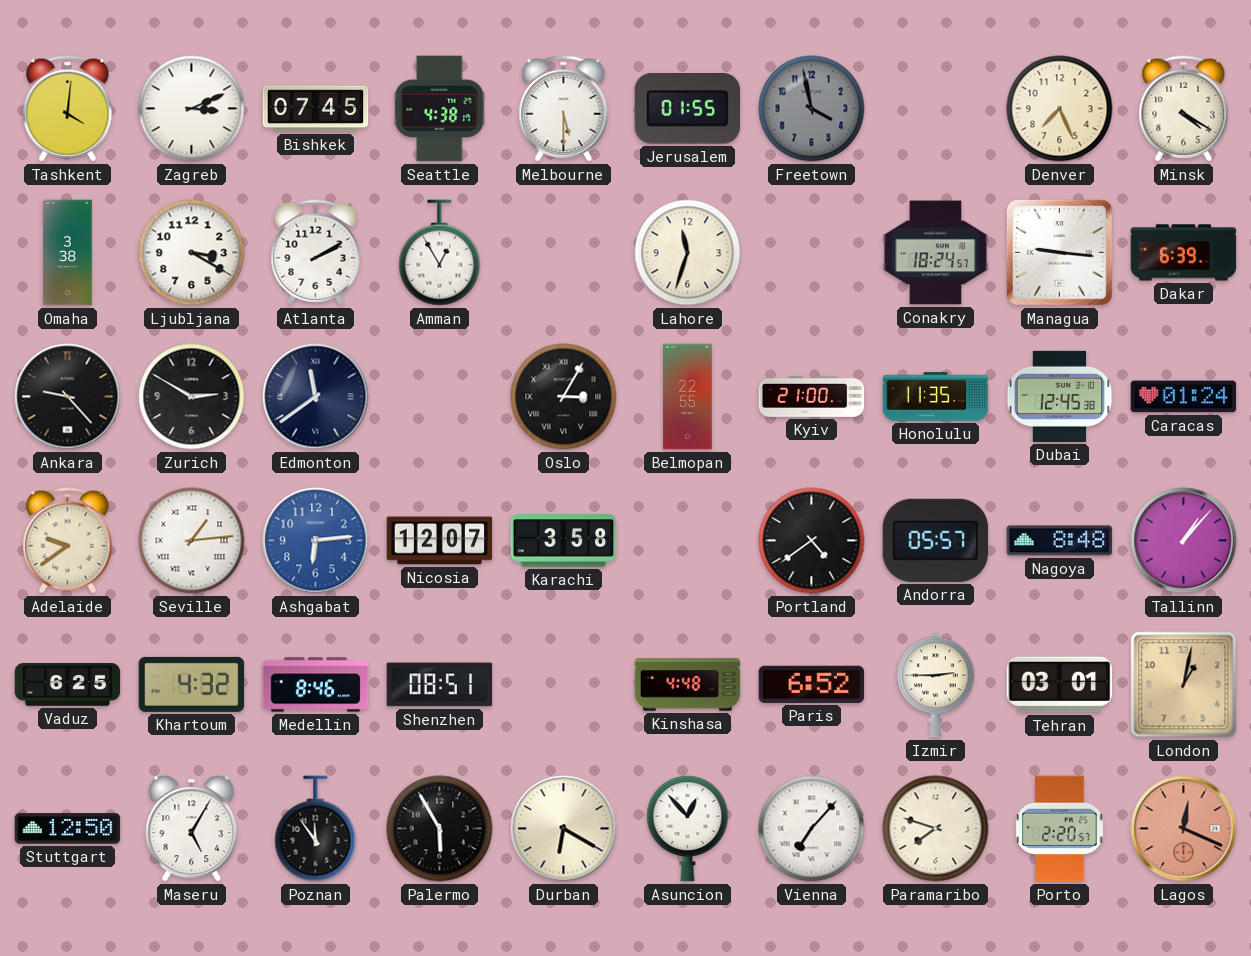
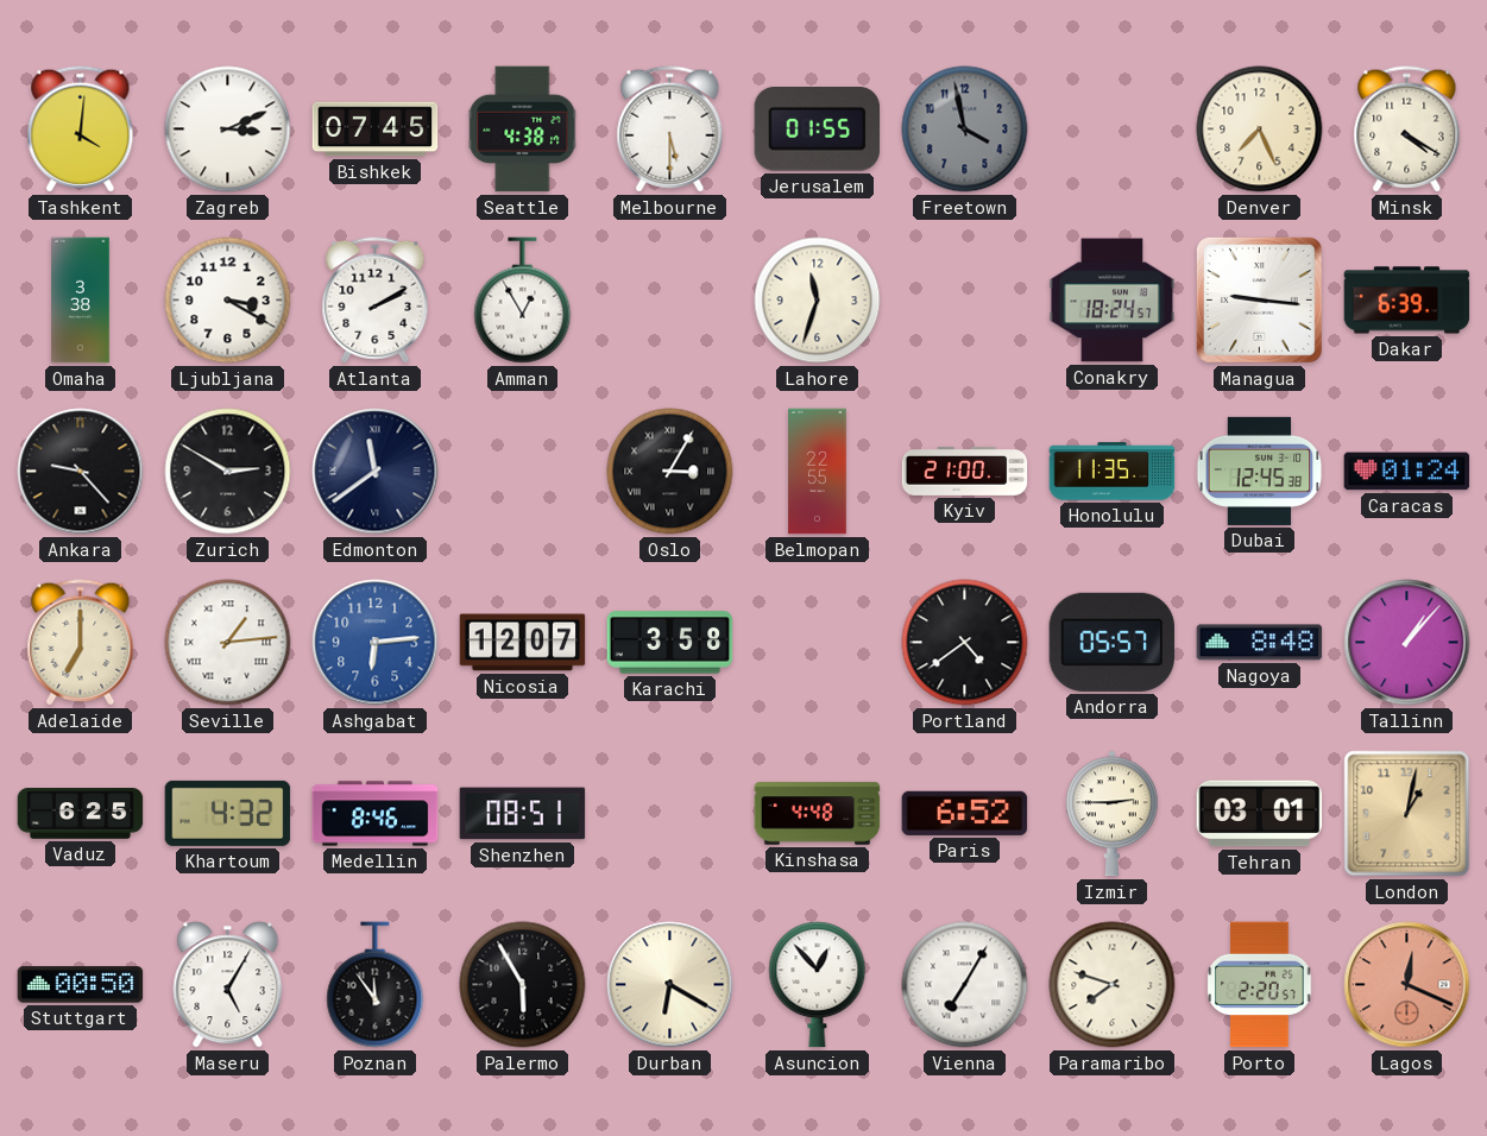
Adelaide: 9:39 -> 7:00
Stuttgart: 12:50 -> 00:50
Vienna: 7:07 -> 7:05
